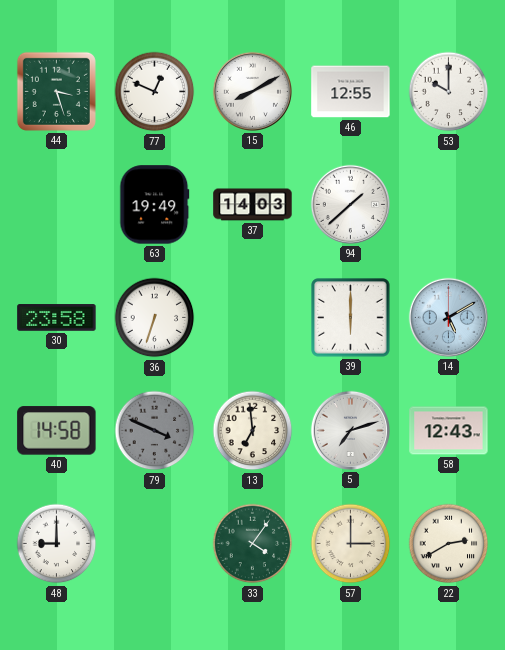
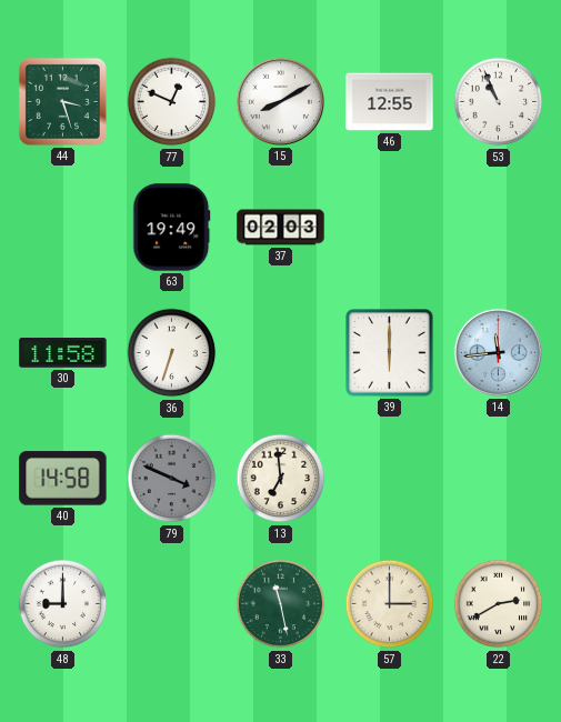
53: 10:00 -> 10:56
37: 14:03 -> 02:03
94: 1:38 -> none
30: 23:58 -> 11:58
14: 5:10 -> 11:44
5: 7:12 -> none
58: 12:43 -> none
33: 4:06 -> 11:28
